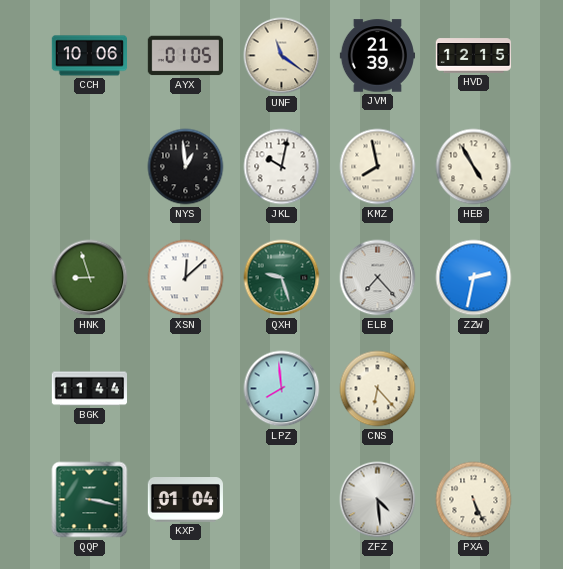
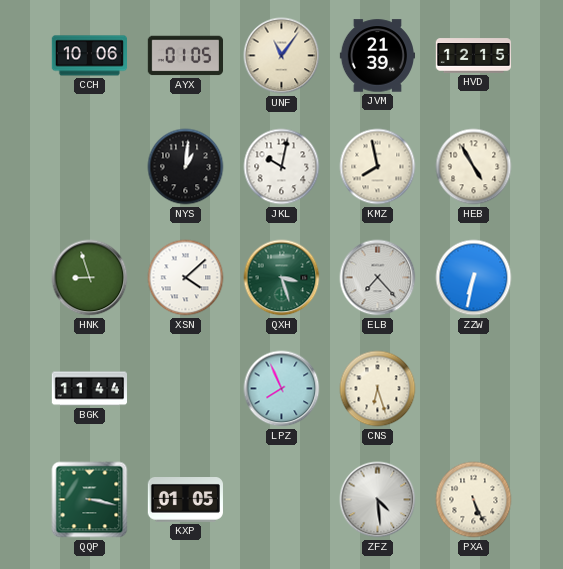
UNF: 11:21 -> 11:06
NYS: 12:59 -> 1:01
XSN: 12:08 -> 4:08
QXH: 9:27 -> 3:27
ZZW: 2:32 -> 6:32
LPZ: 7:59 -> 7:56
CNS: 6:23 -> 6:27
KXP: 01:04 -> 01:05
